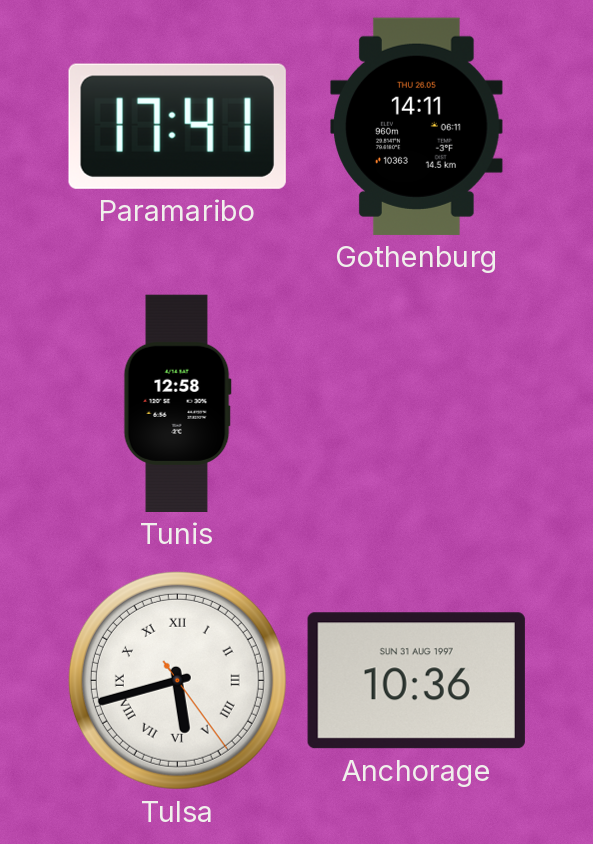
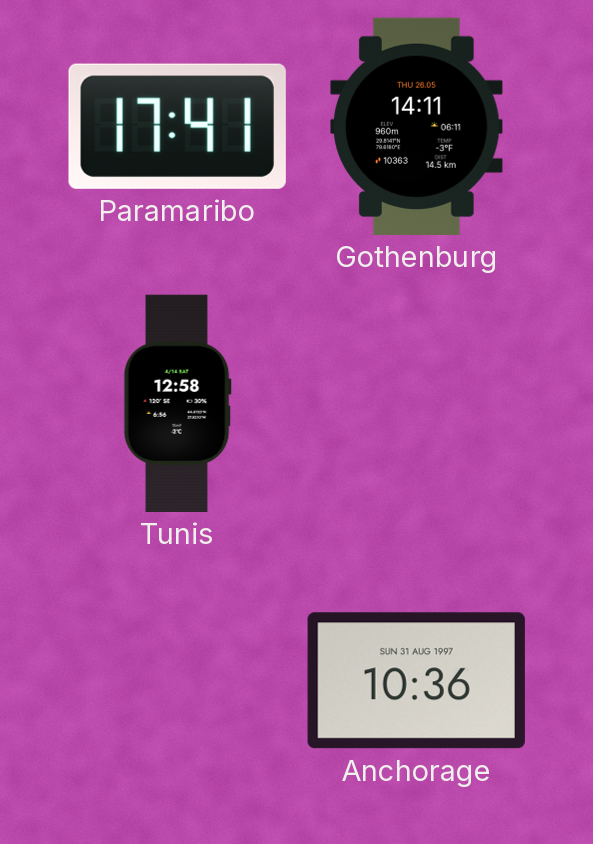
Tulsa: 5:42 -> none
